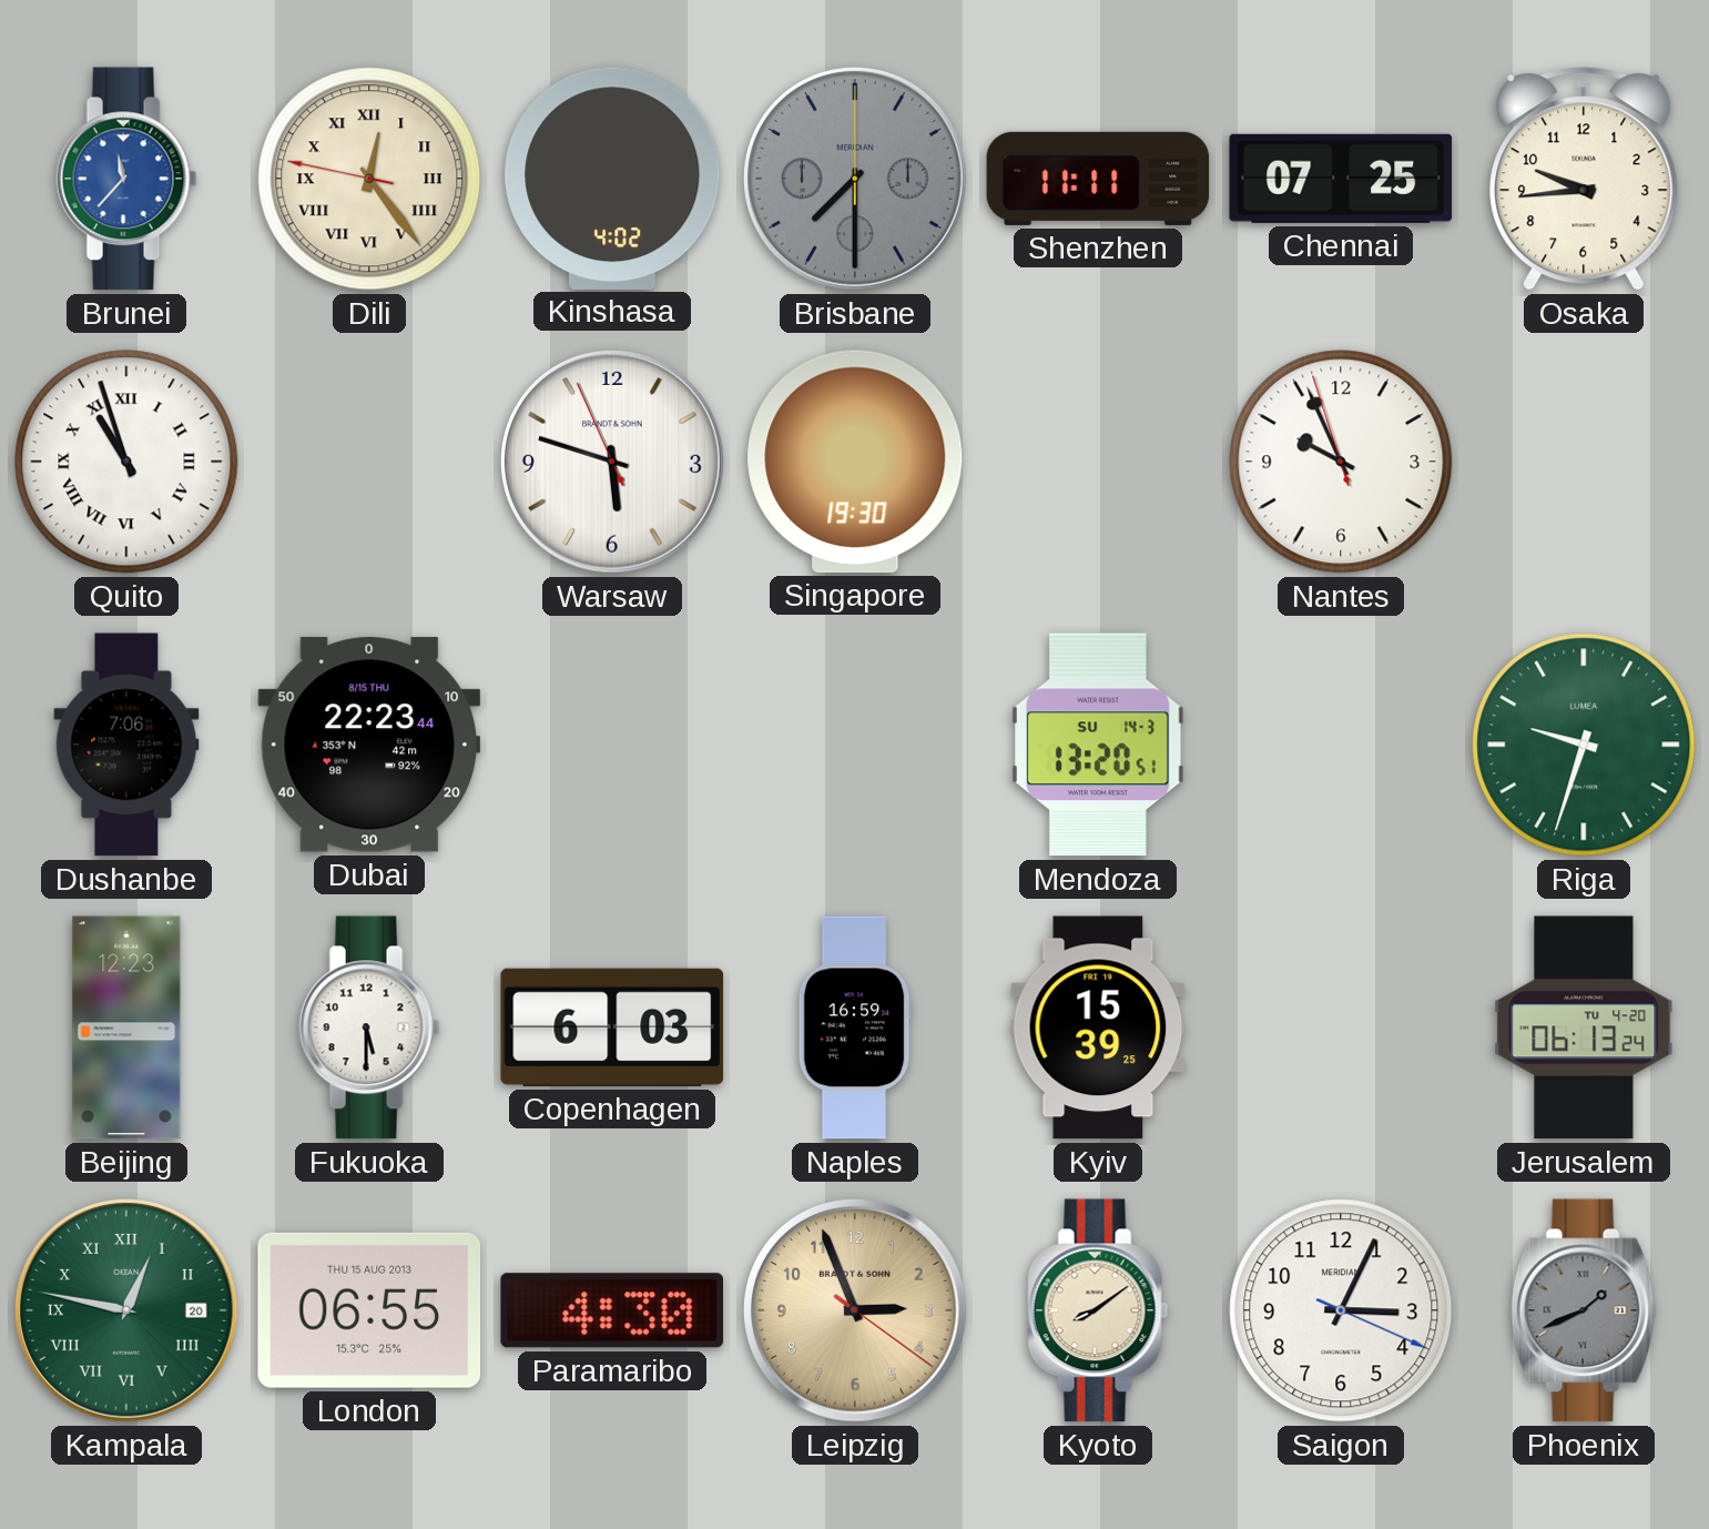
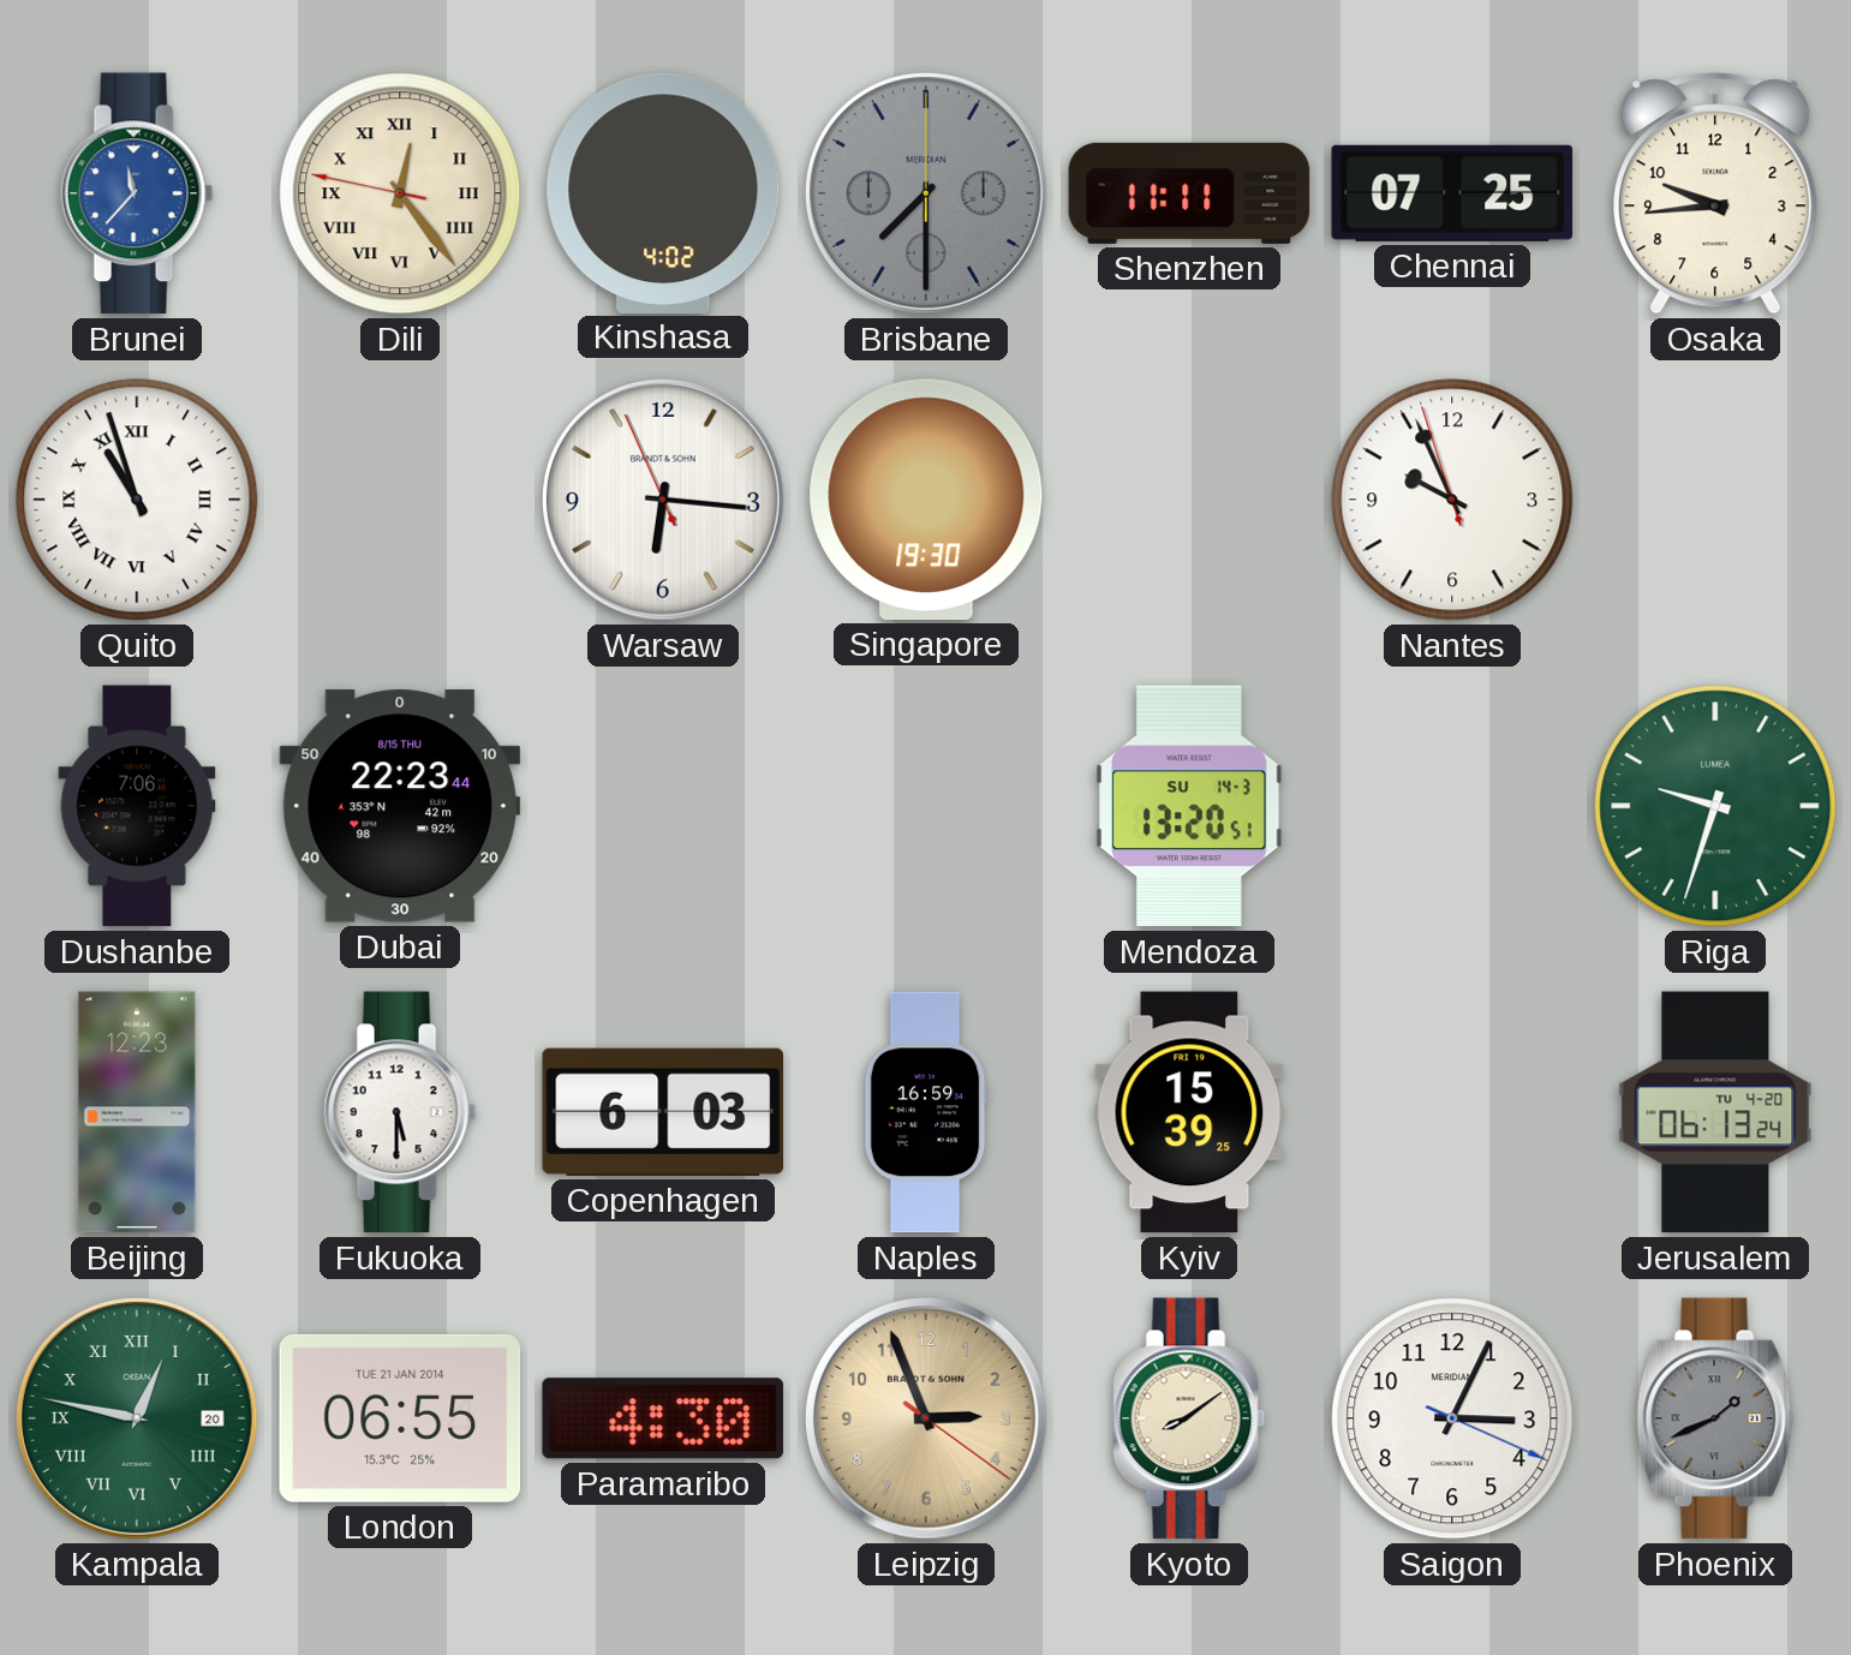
Warsaw: 5:47 -> 6:15
London date: THU 15 AUG 2013 -> TUE 21 JAN 2014
